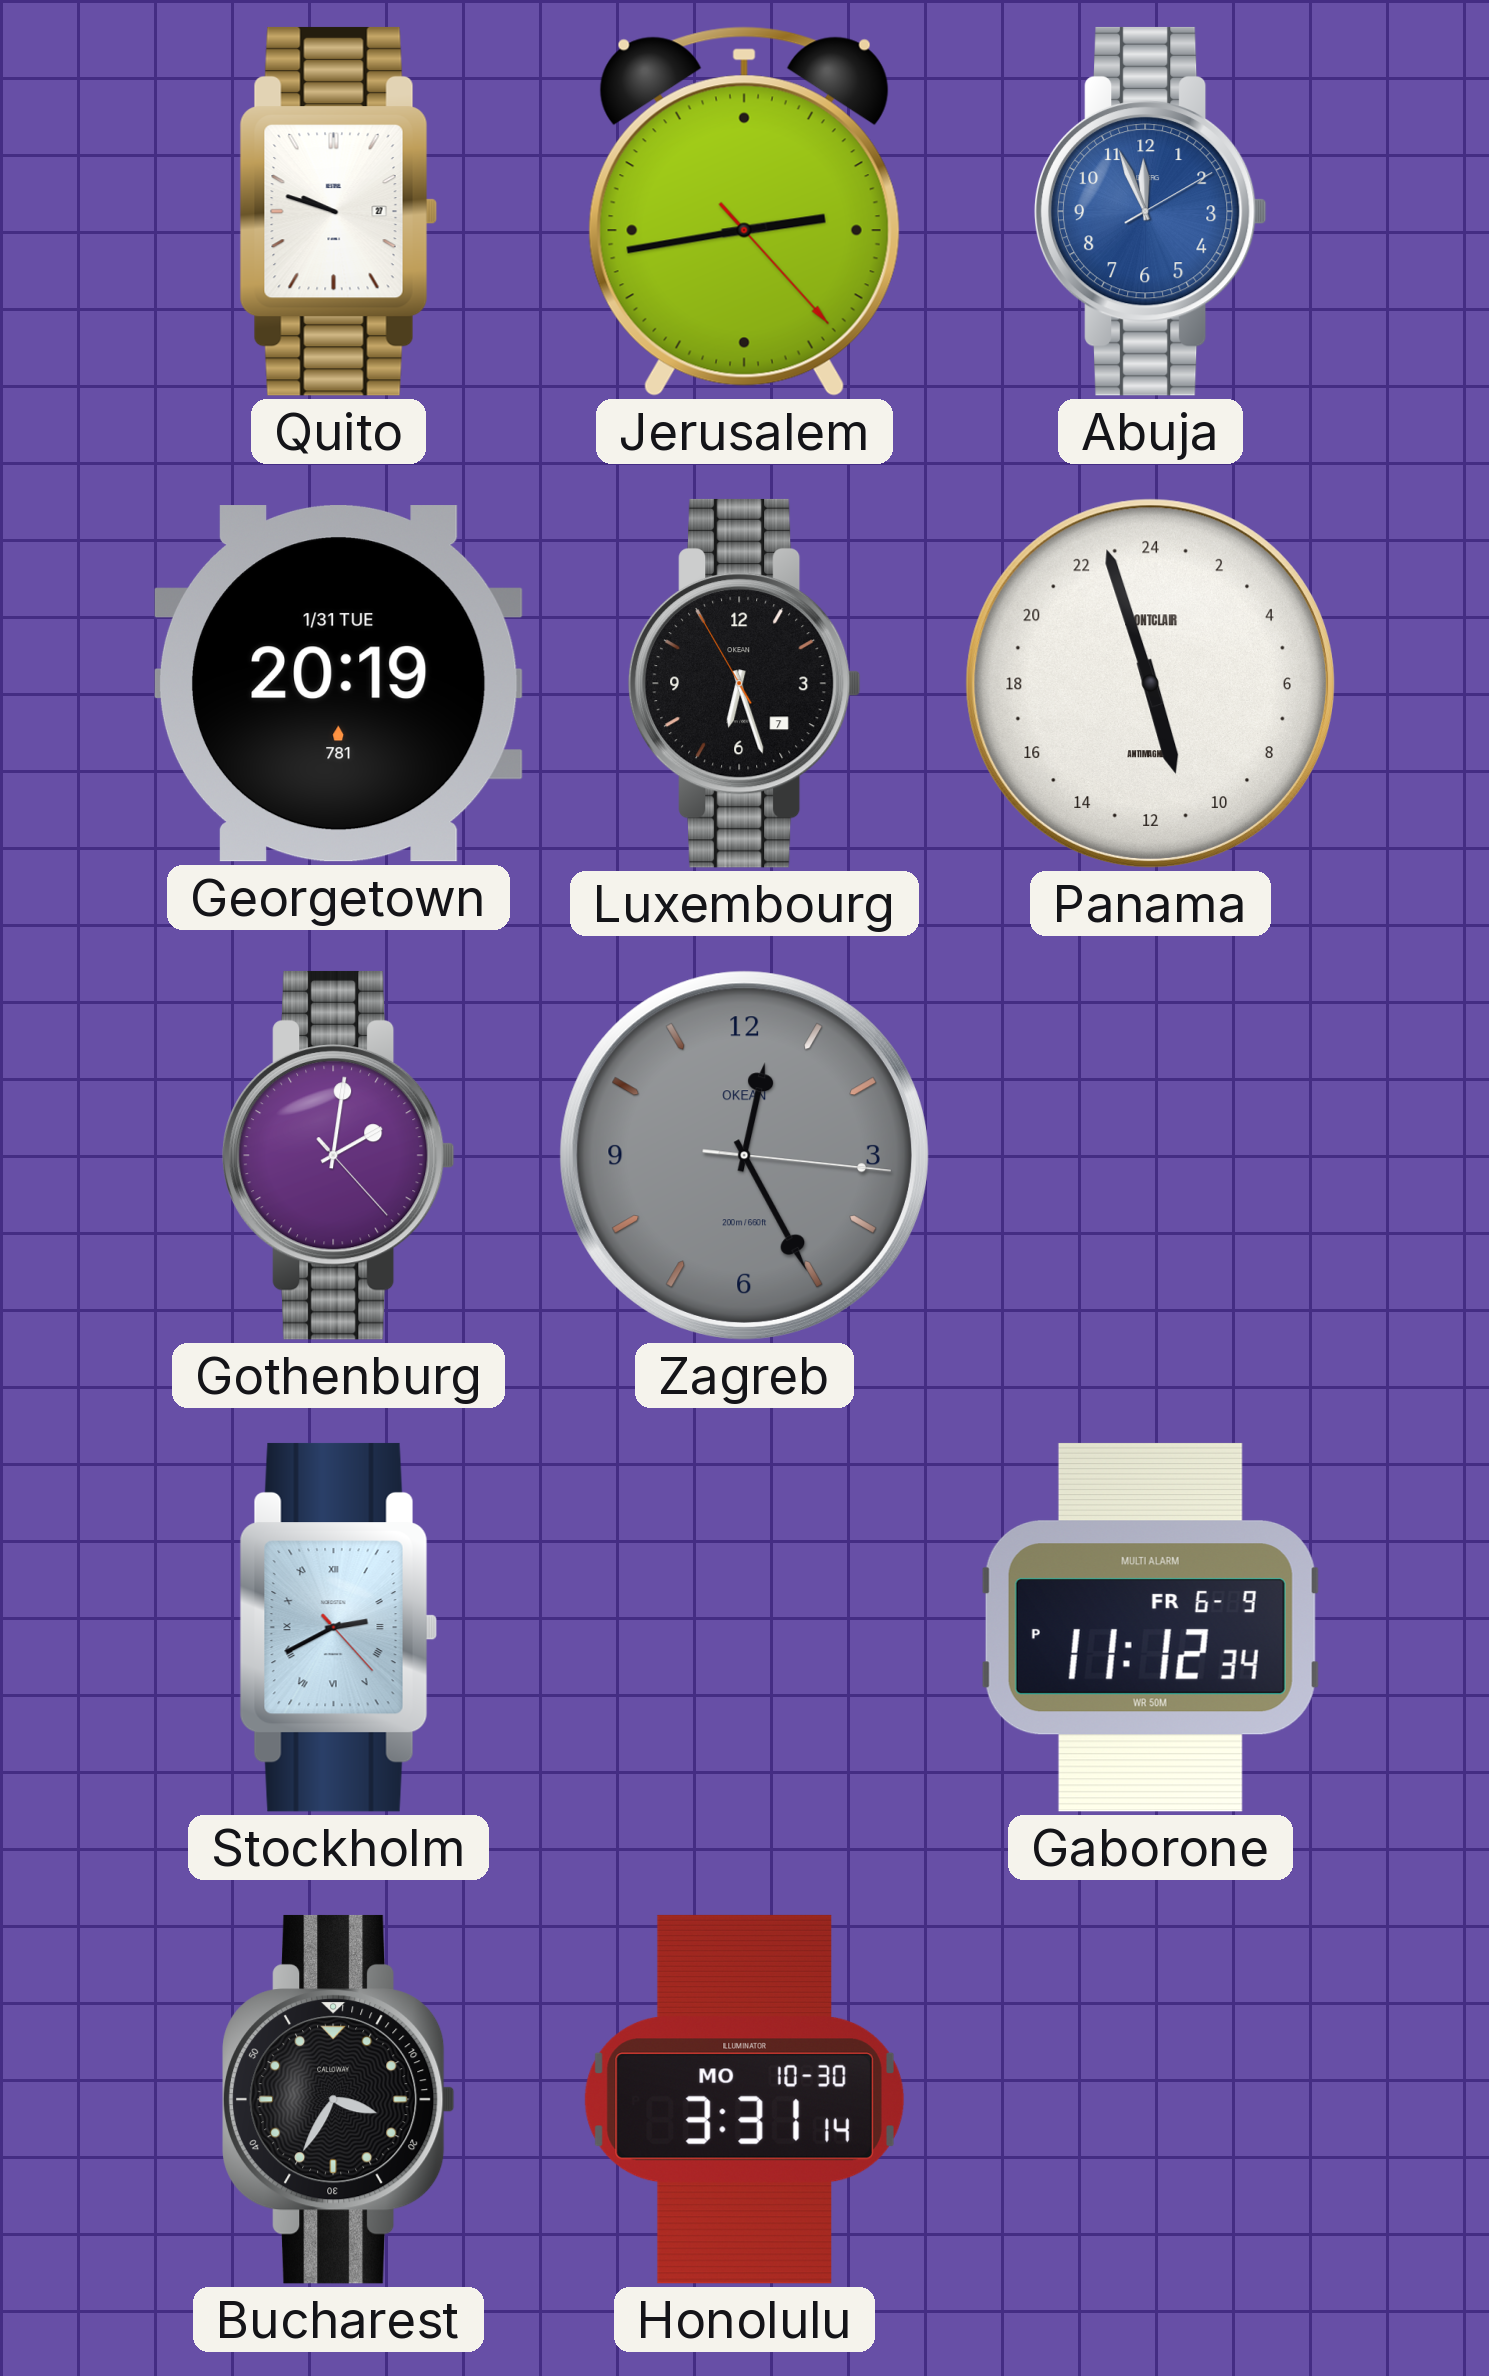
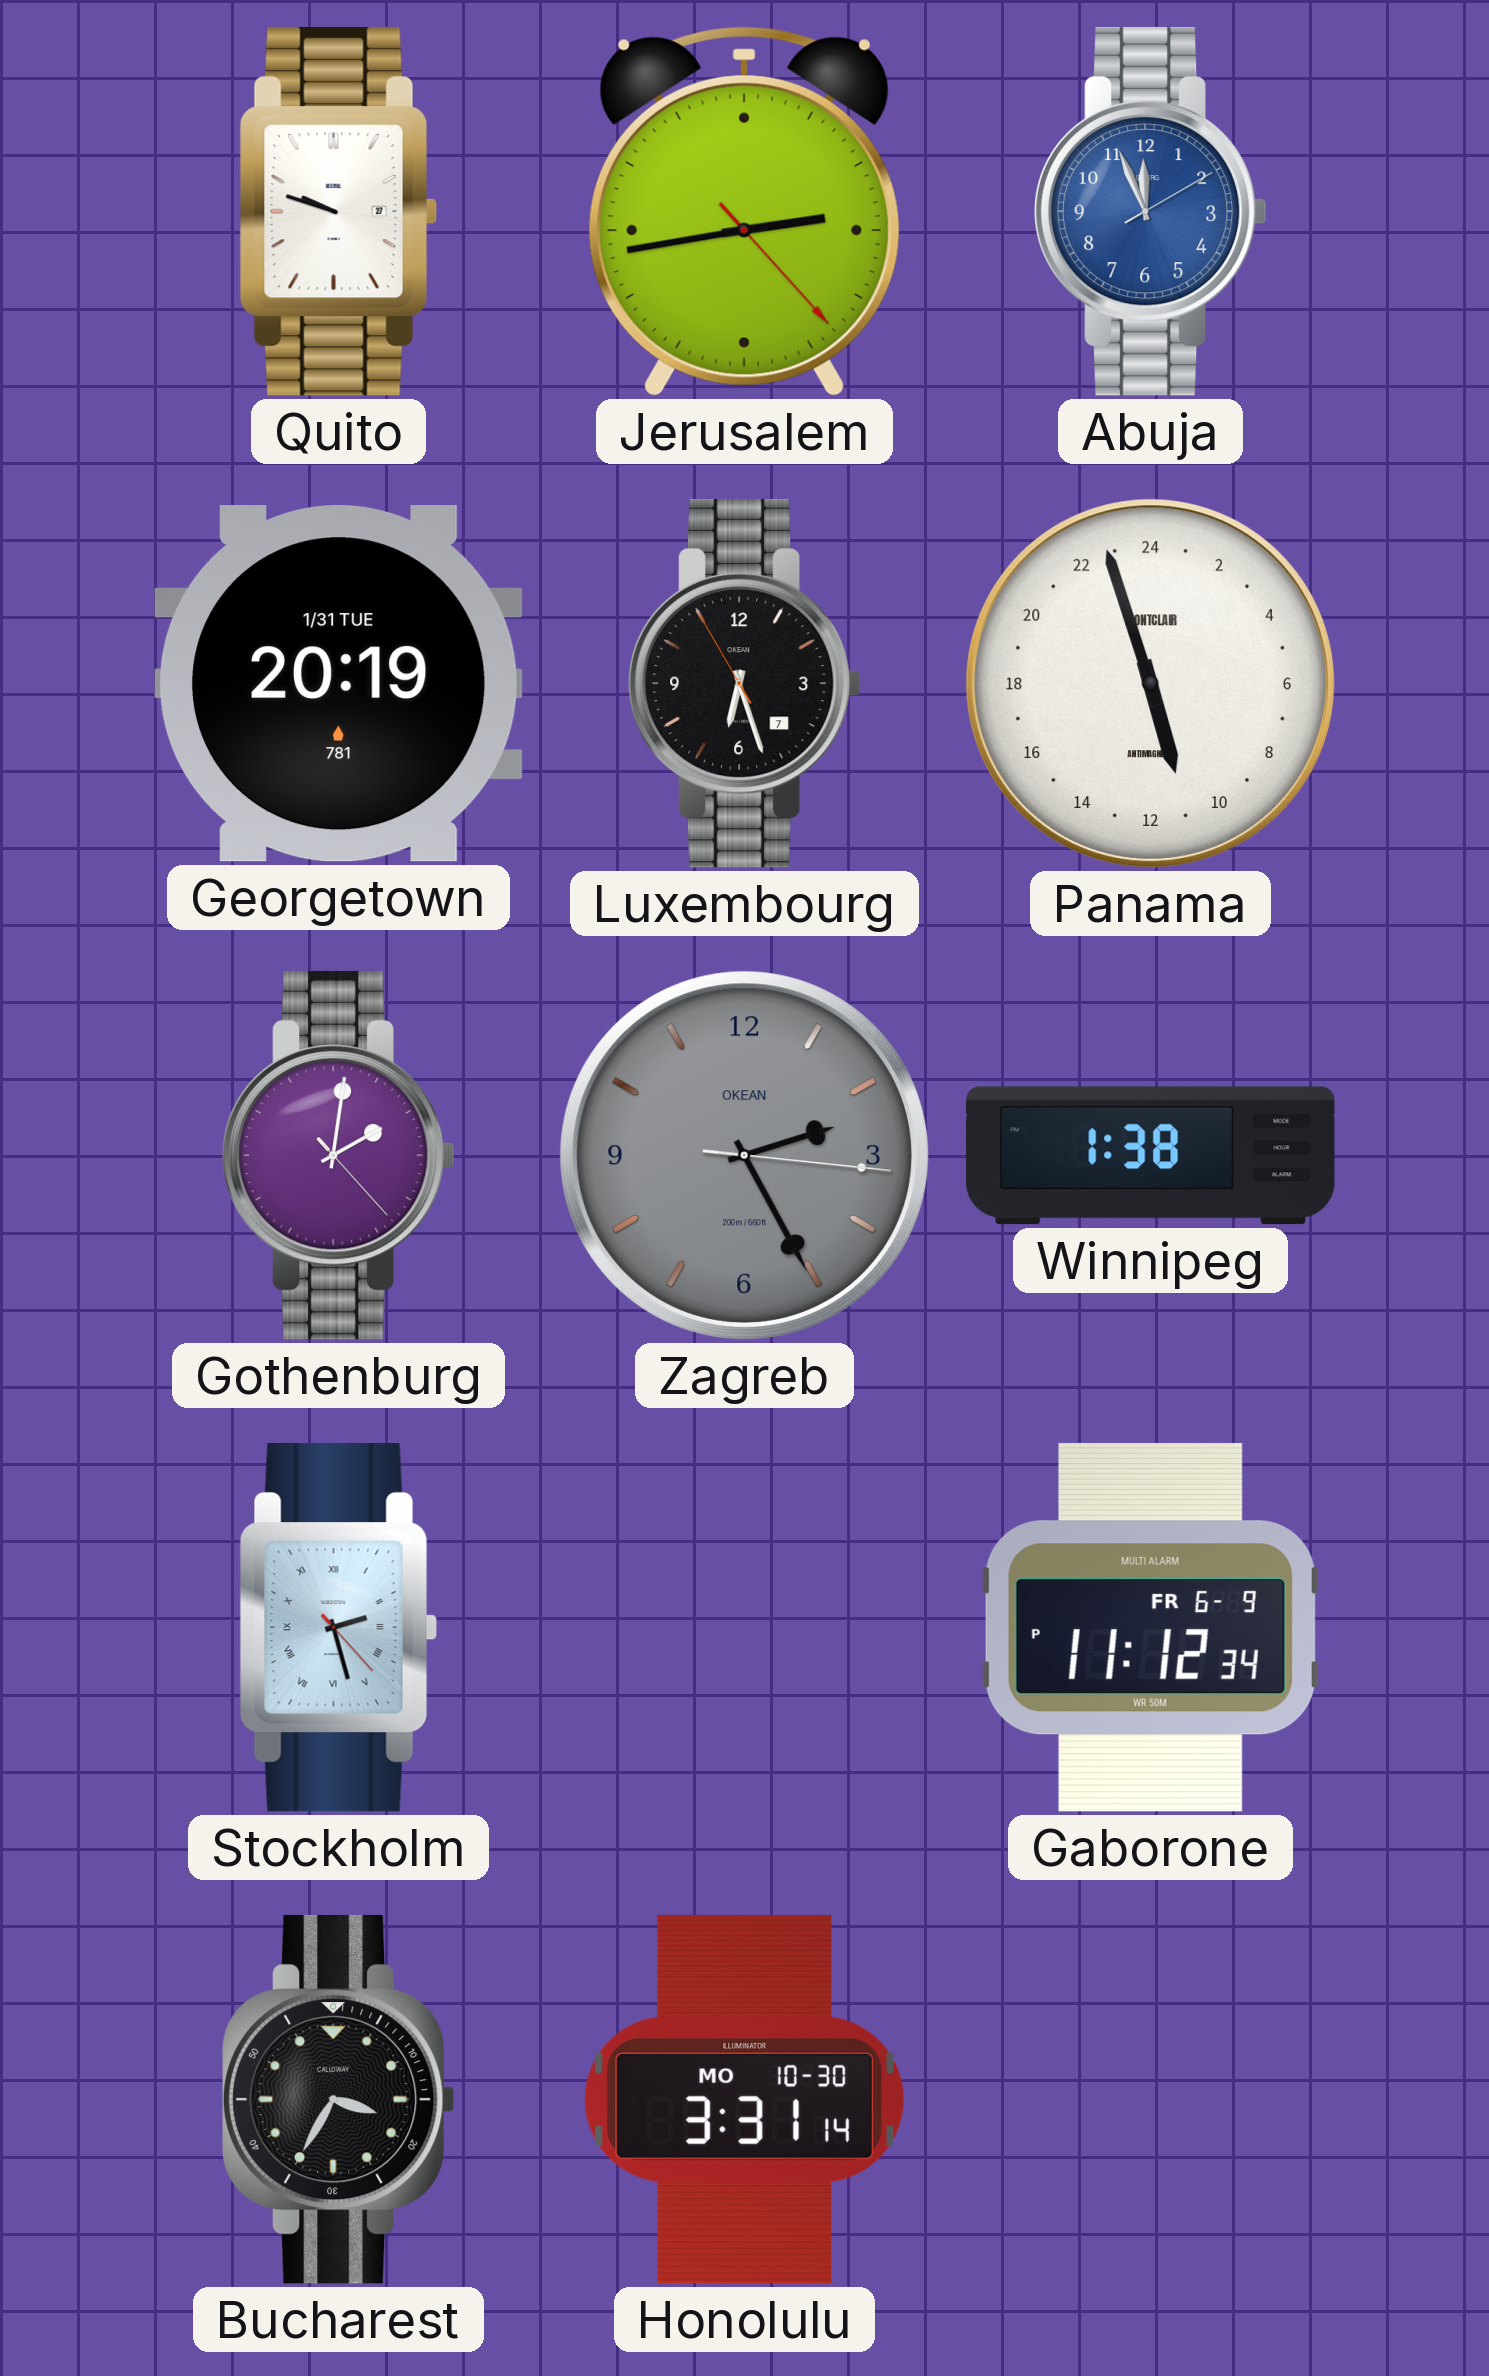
Zagreb: 12:25 -> 2:25
Winnipeg: none -> 1:38
Stockholm: 2:40 -> 2:27
